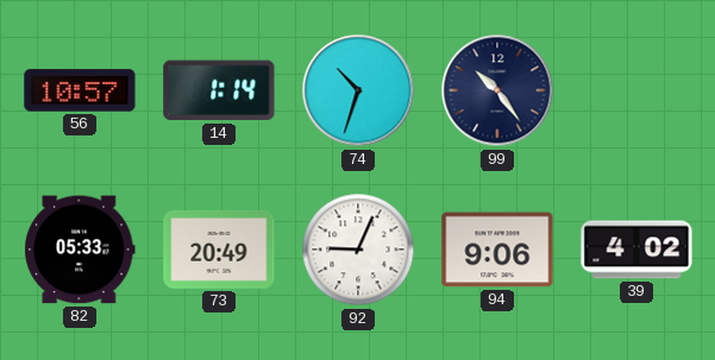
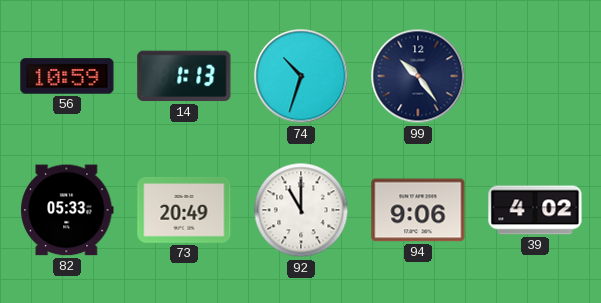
56: 10:57 -> 10:59
14: 1:14 -> 1:13
92: 9:04 -> 11:00
